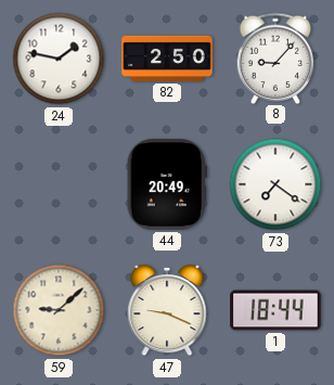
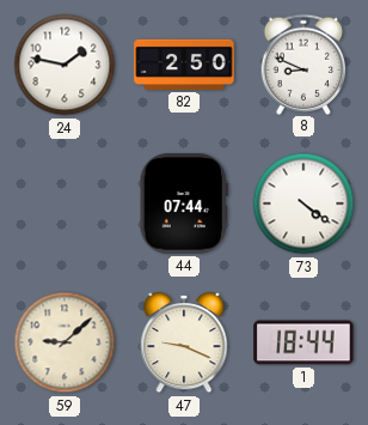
8: 9:07 -> 8:49
44: 20:49 -> 07:44
73: 7:21 -> 4:21
